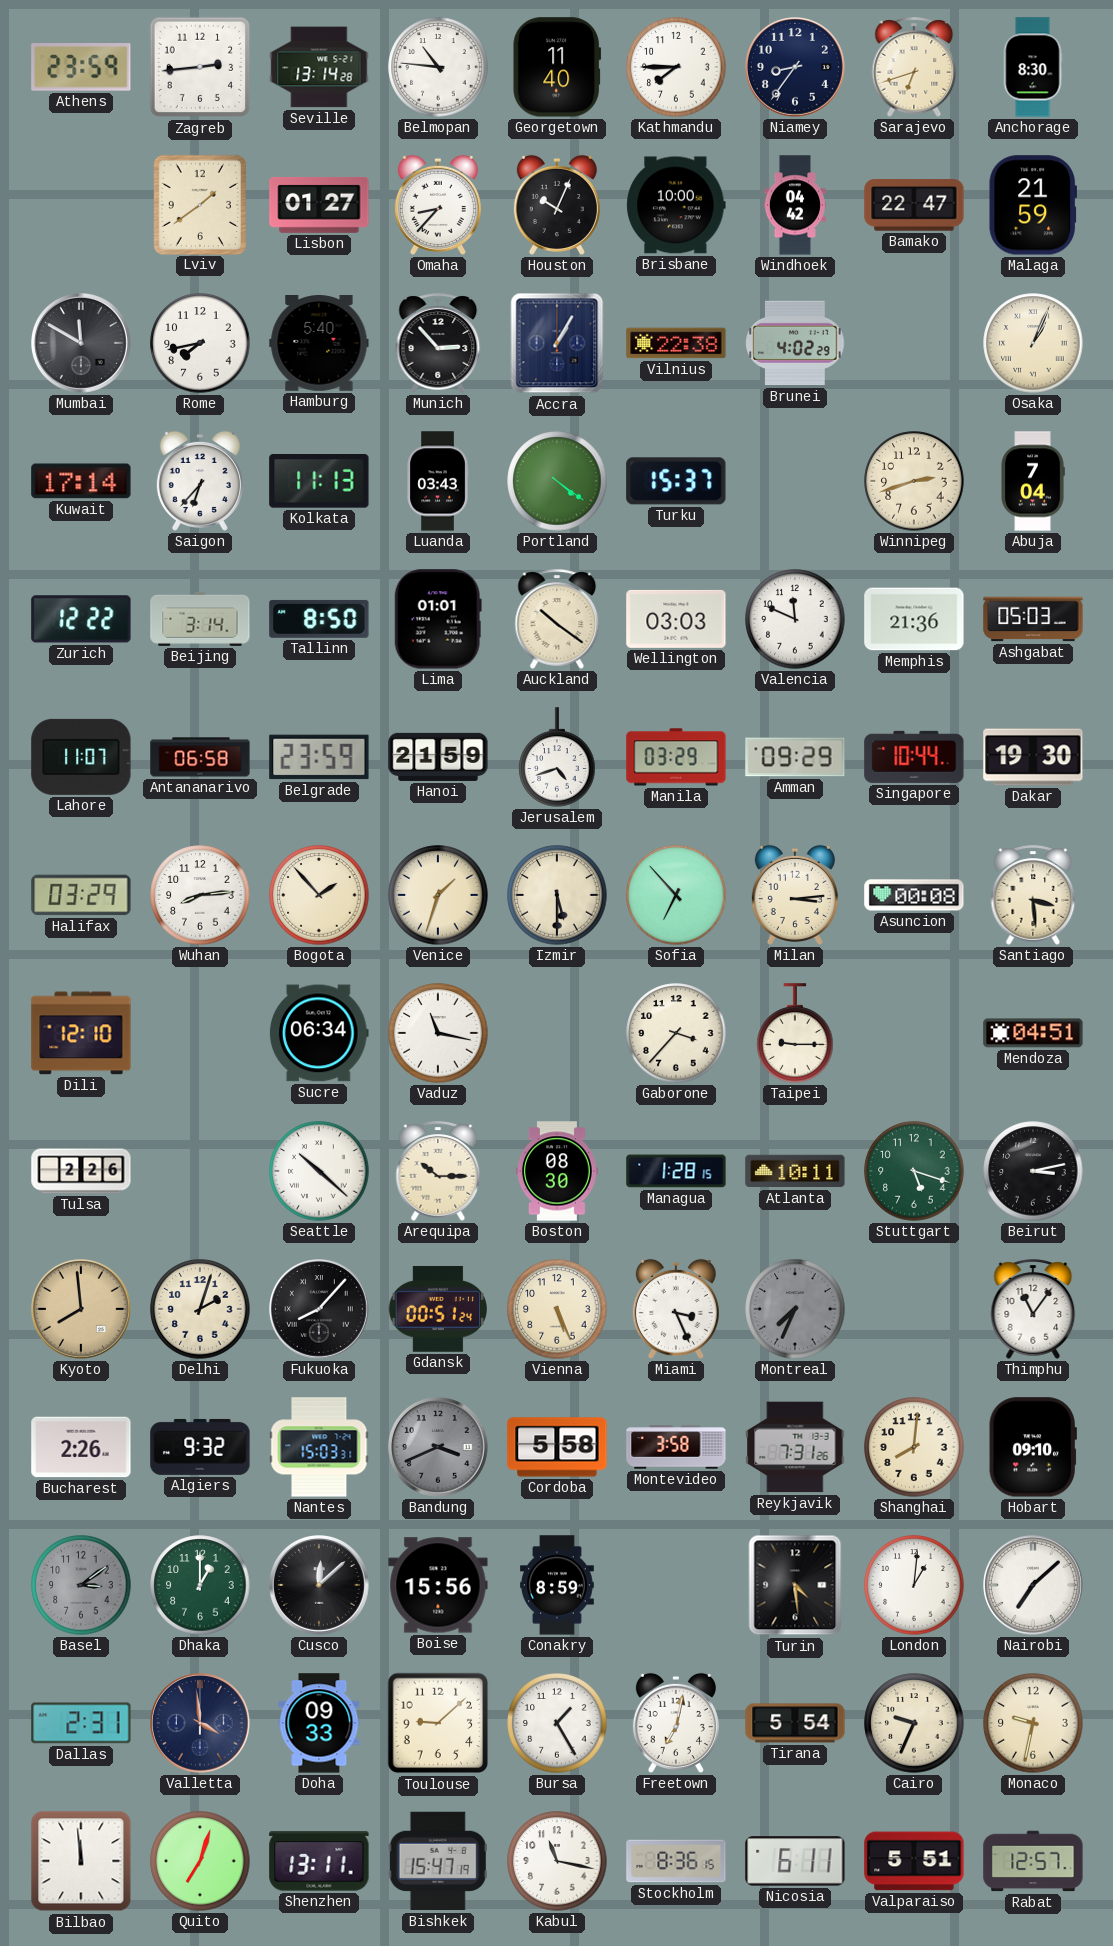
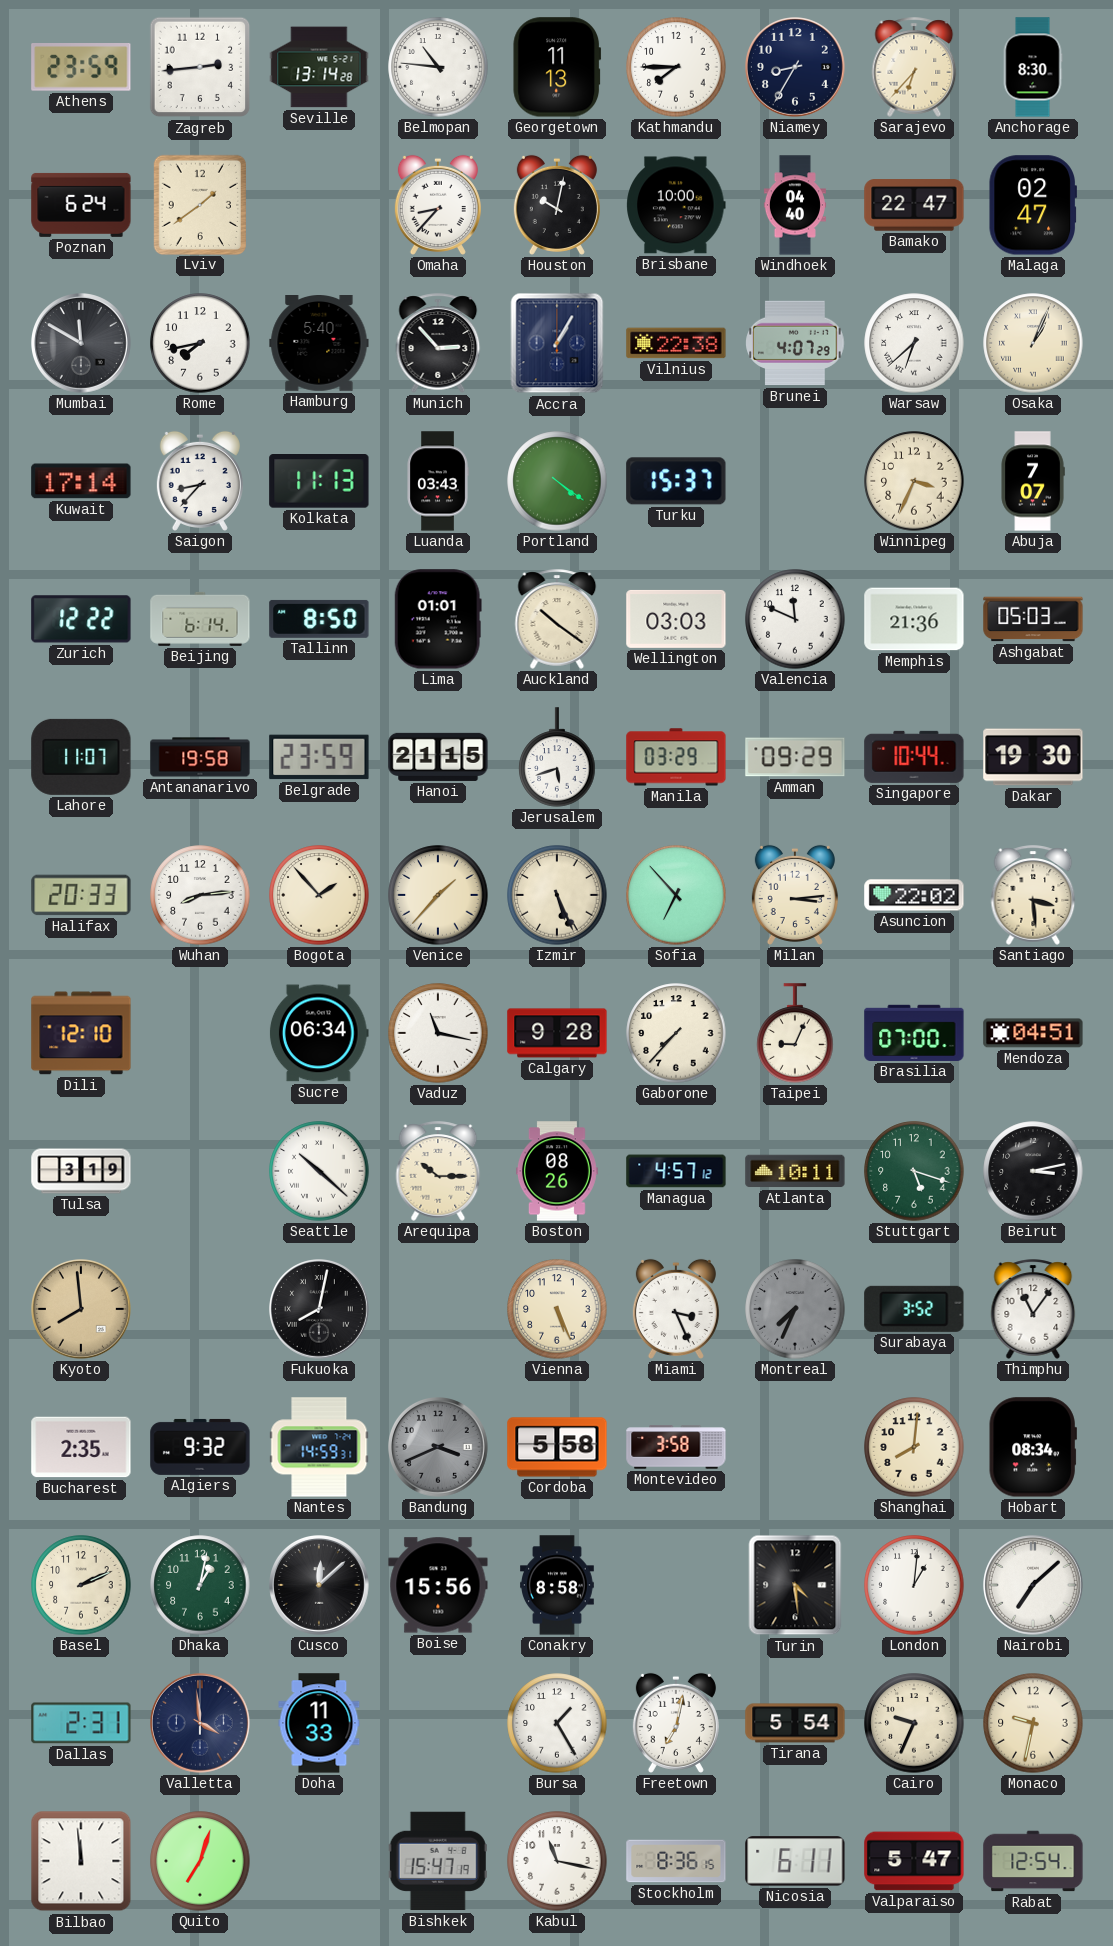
Georgetown: 11:40 -> 11:13
Niamey: 8:36 -> 8:35
Sarajevo: 6:42 -> 6:37
Poznan: none -> 6:24
Lisbon: 01:27 -> none
Houston: 10:04 -> 10:02
Windhoek: 04:42 -> 04:40
Malaga: 21:59 -> 02:47
Brunei: 4:02 -> 4:07
Warsaw: none -> 6:38
Saigon: 6:37 -> 8:37
Winnipeg: 2:42 -> 3:34
Abuja: 7:04 -> 7:07
Beijing: 3:14 -> 6:14
Antananarivo: 06:58 -> 19:58
Hanoi: 21:59 -> 21:15
Jerusalem: 4:42 -> 5:42
Halifax: 03:29 -> 20:33
Venice: 1:33 -> 1:37
Izmir: 5:30 -> 5:26
Asuncion: 00:08 -> 22:02
Calgary: none -> 9:28
Gaborone: 3:37 -> 7:37
Taipei: 9:15 -> 9:04
Brasilia: none -> 07:00
Tulsa: 2:26 -> 3:19
Boston: 08:30 -> 08:26
Managua: 1:28 -> 4:57
Delhi: 2:03 -> none
Fukuoka: 8:07 -> 8:02
Gdansk: 00:51 -> none
Surabaya: none -> 3:52
Bucharest: 2:26 -> 2:35
Nantes: 15:03 -> 14:59
Reykjavik: 7:31 -> none
Hobart: 09:10 -> 08:34
Basel: 3:09 -> 2:11
Basel dial: grey -> cream
Dhaka: 1:00 -> 1:02
Conakry: 8:59 -> 8:58
Doha: 09:33 -> 11:33
Toulouse: 9:08 -> none
Shenzhen: 13:11 -> none
Valparaiso: 5:51 -> 5:47
Rabat: 12:57 -> 12:54
